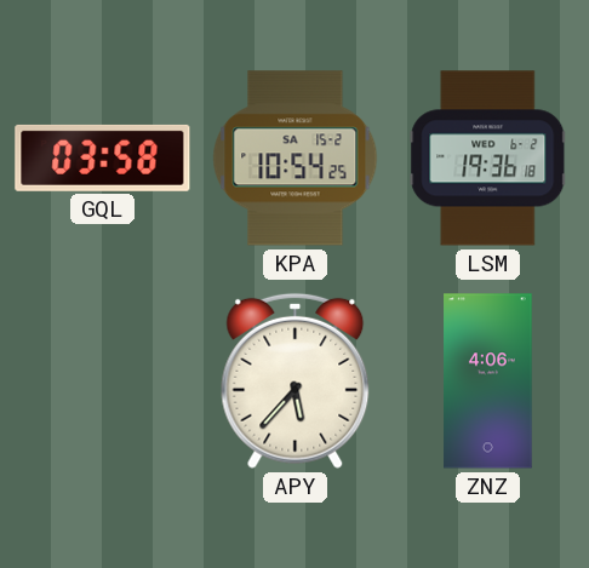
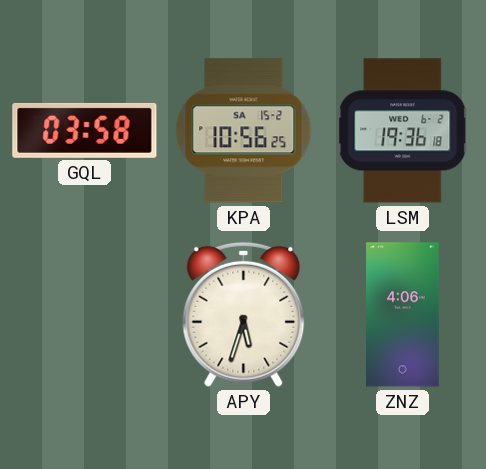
KPA: 10:54 -> 10:56
APY: 5:37 -> 5:33
